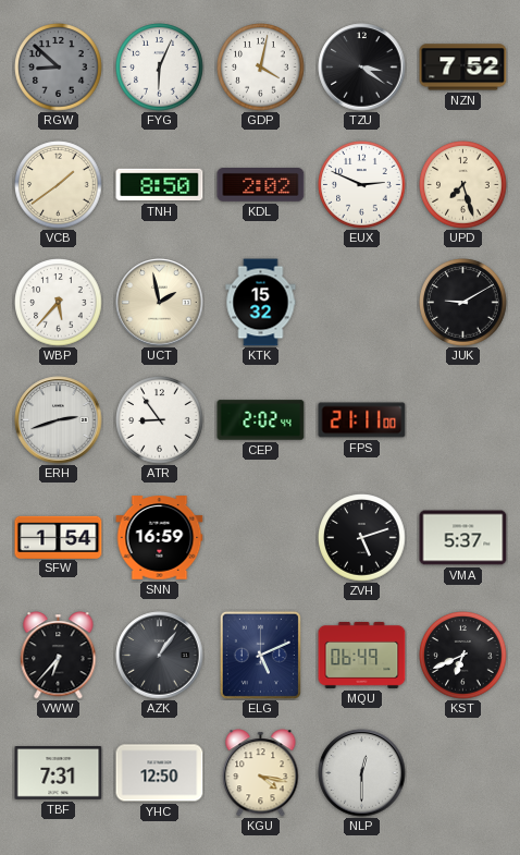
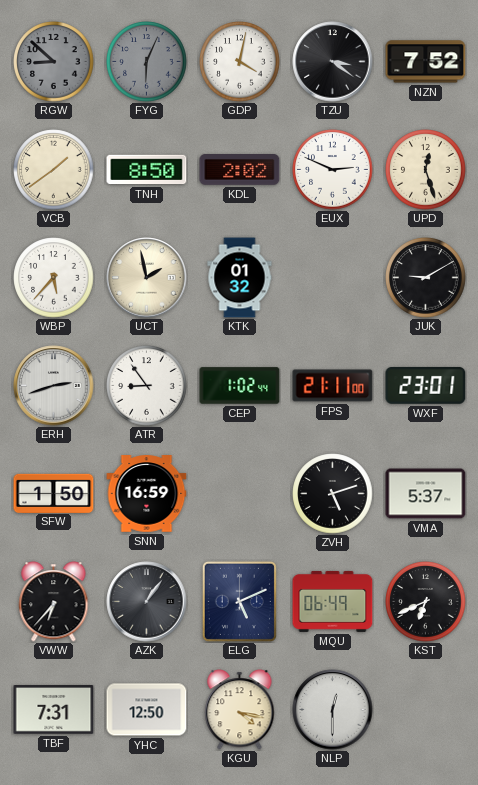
FYG dial: white -> grey
UPD: 7:27 -> 12:27
KTK: 15:32 -> 01:32
CEP: 2:02 -> 1:02
WXF: none -> 23:01
SFW: 1:54 -> 1:50
